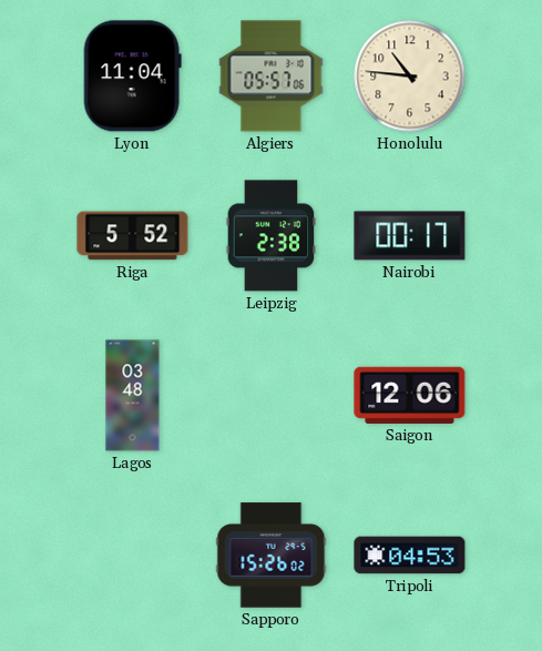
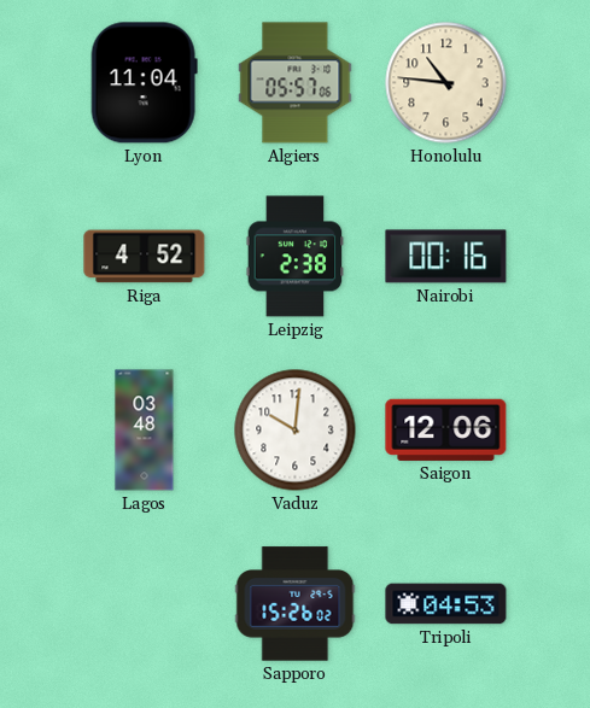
Riga: 5:52 -> 4:52
Nairobi: 00:17 -> 00:16
Vaduz: none -> 10:01
